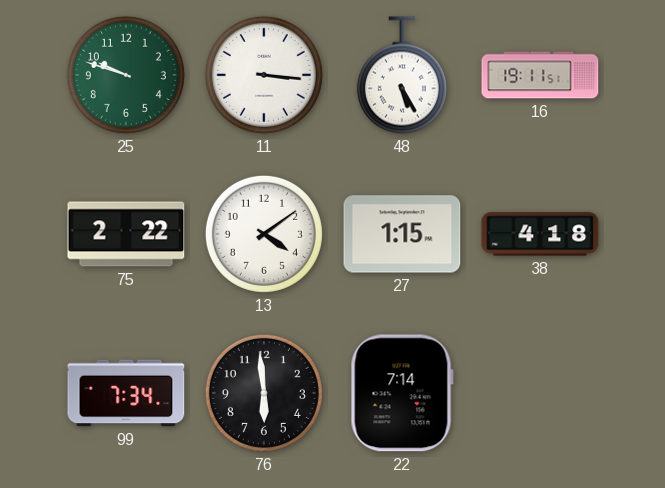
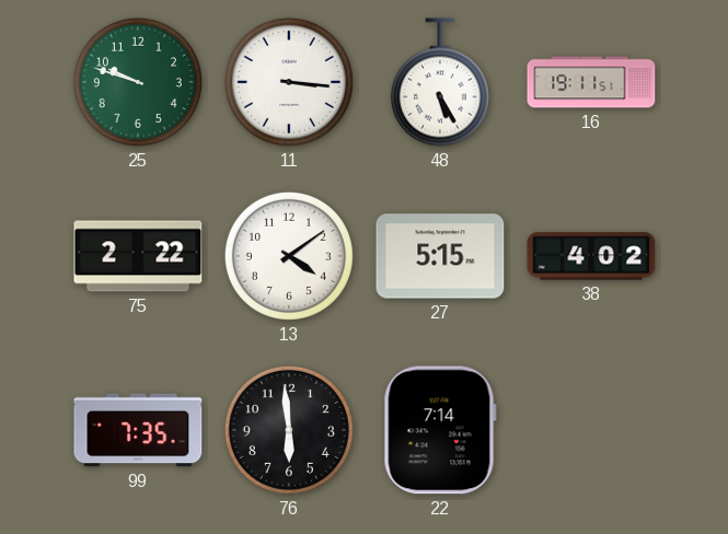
27: 1:15 -> 5:15
38: 4:18 -> 4:02
99: 7:34 -> 7:35
